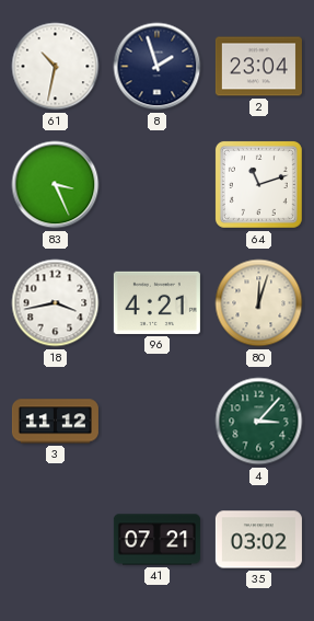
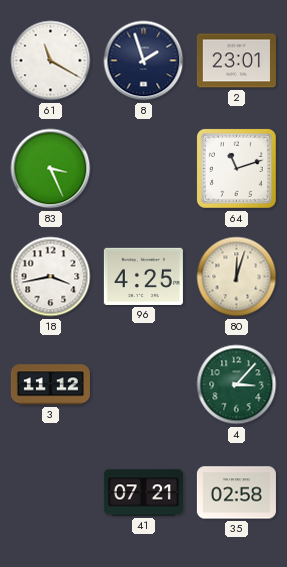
61: 10:32 -> 11:20
2: 23:04 -> 23:01
96: 4:21 -> 4:25
35: 03:02 -> 02:58
